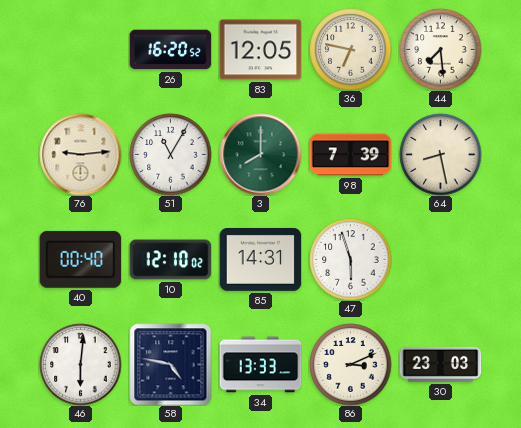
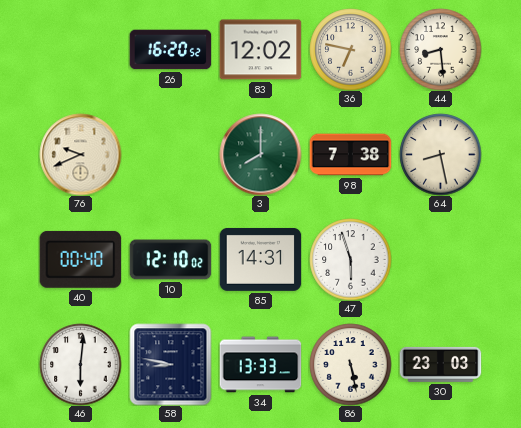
83: 12:05 -> 12:02
44: 7:29 -> 8:29
76: 9:14 -> 9:41
51: 11:05 -> none
98: 7:39 -> 7:38
58: 4:47 -> 8:47
86: 3:11 -> 5:28
